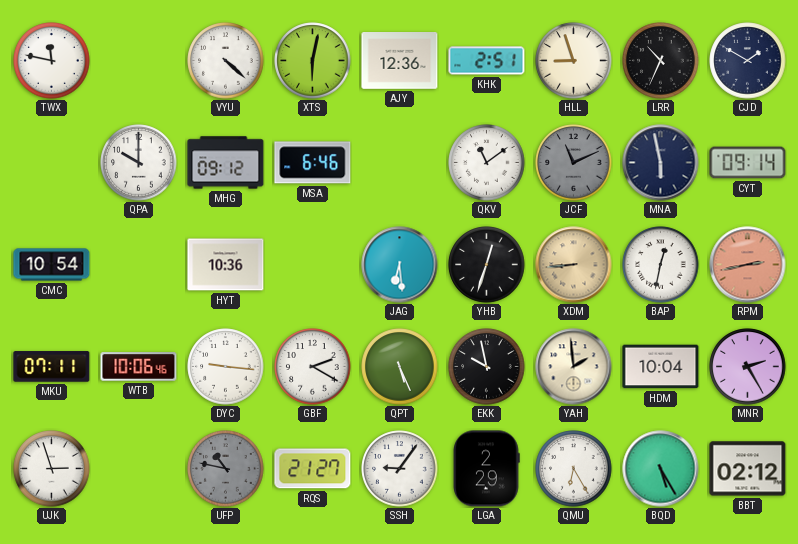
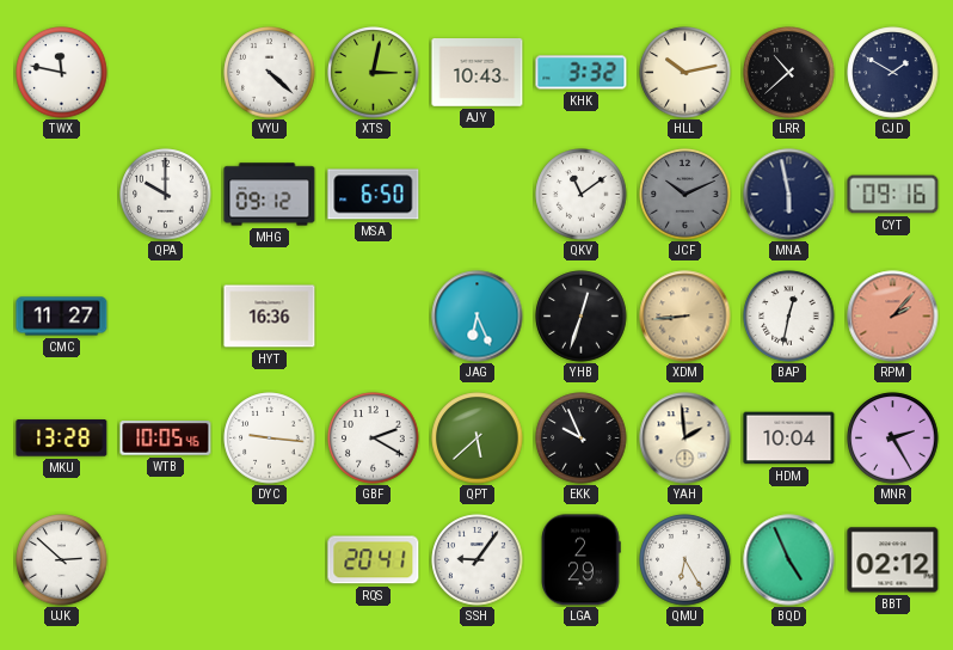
XTS: 6:02 -> 3:02
AJY: 12:36 -> 10:43
KHK: 2:51 -> 3:32
HLL: 8:57 -> 10:13
LRR: 10:34 -> 10:38
MSA: 6:46 -> 6:50
JCF: 11:11 -> 10:11
CYT: 09:14 -> 09:16
CMC: 10:54 -> 11:27
HYT: 10:36 -> 16:36
JAG: 6:29 -> 6:26
RPM: 2:43 -> 2:07
MKU: 07:11 -> 13:28
WTB: 10:06 -> 10:05
QPT: 5:26 -> 5:38
EKK: 9:58 -> 9:56
UJK: 2:57 -> 2:52
UFP: 10:47 -> none
RQS: 21:27 -> 20:41
BQD: 5:25 -> 4:56
